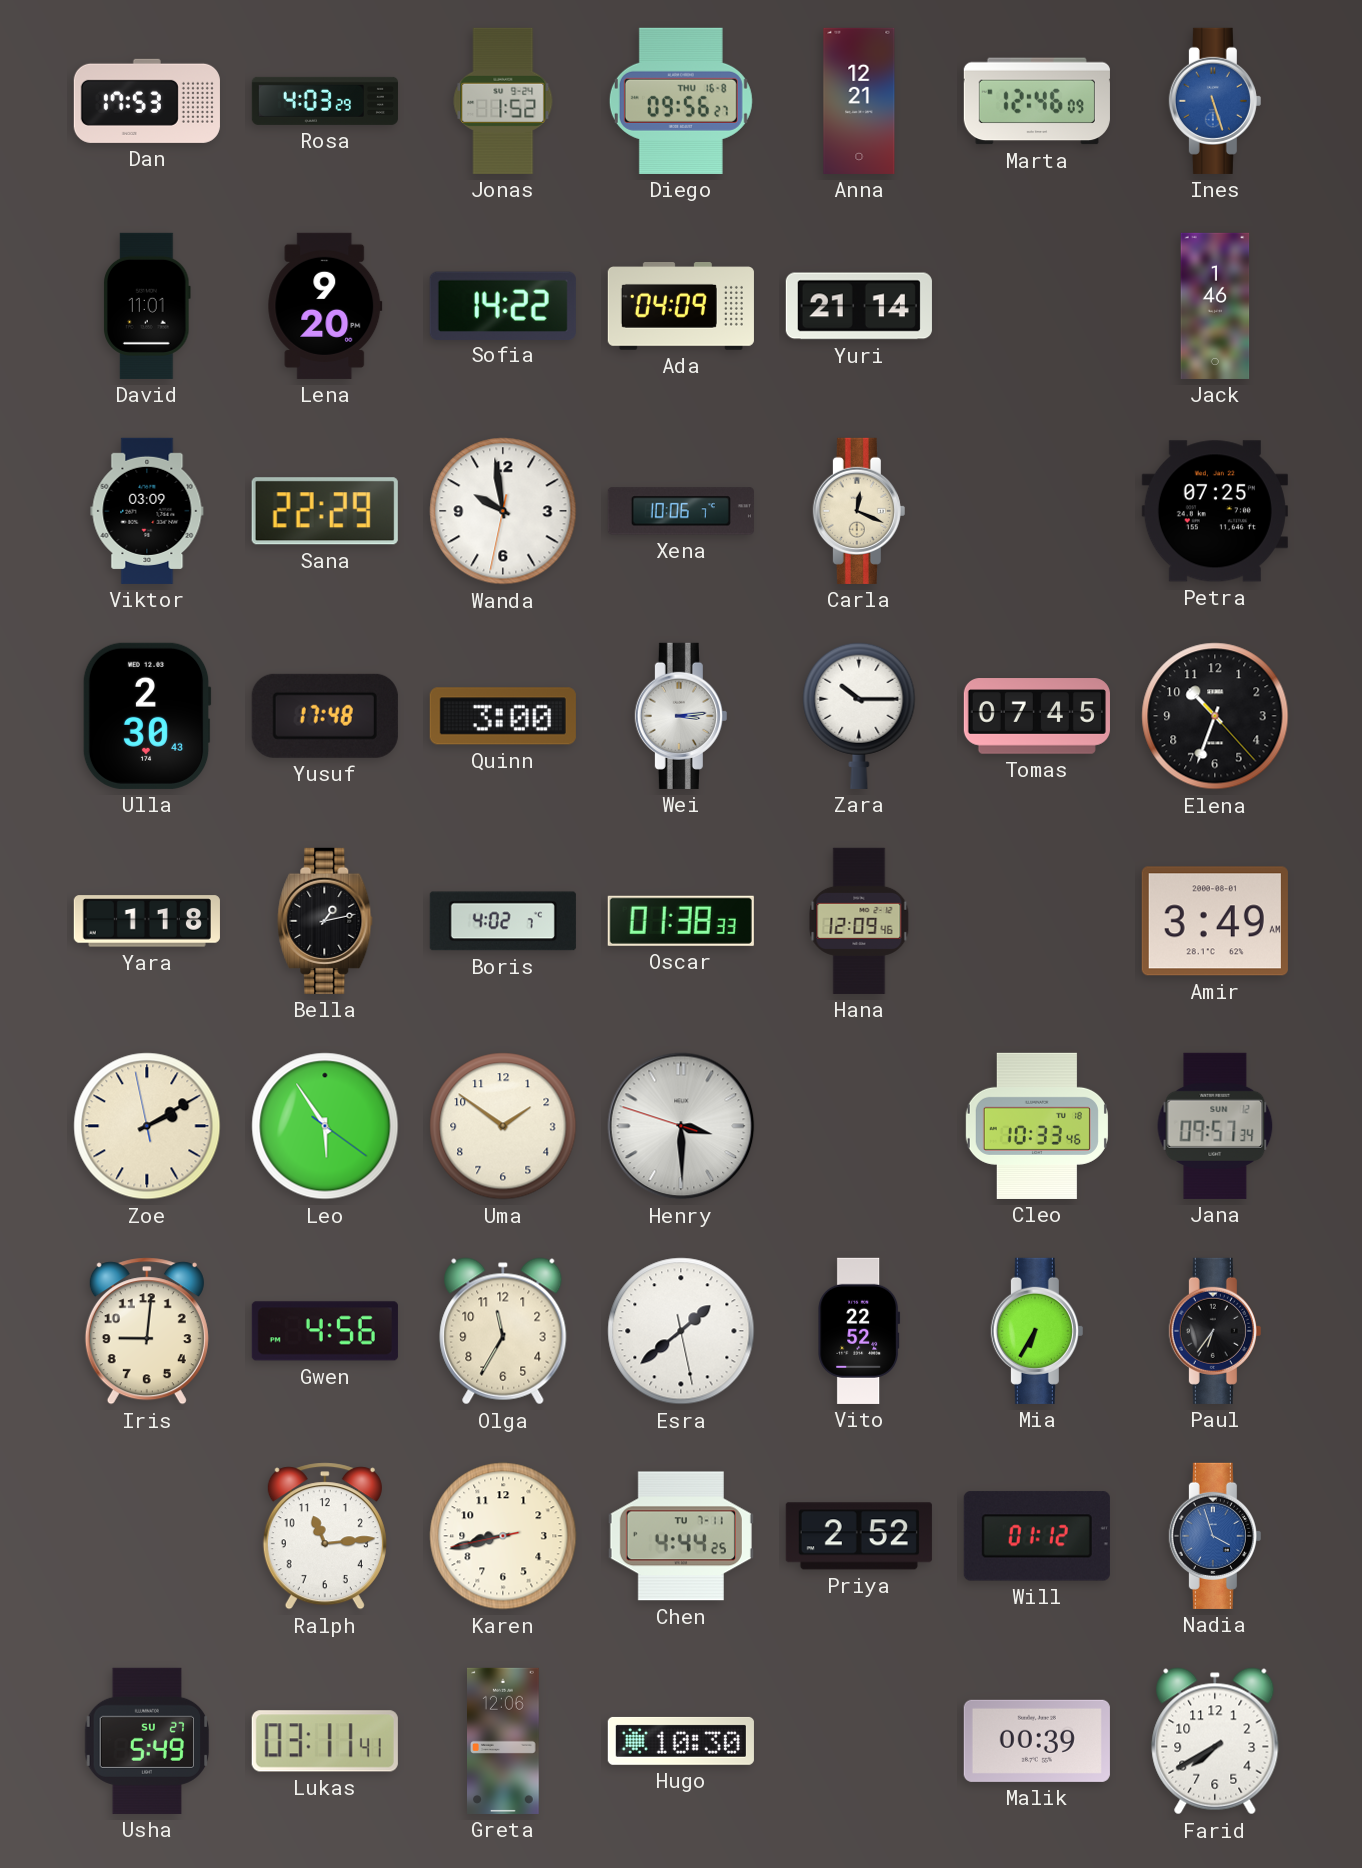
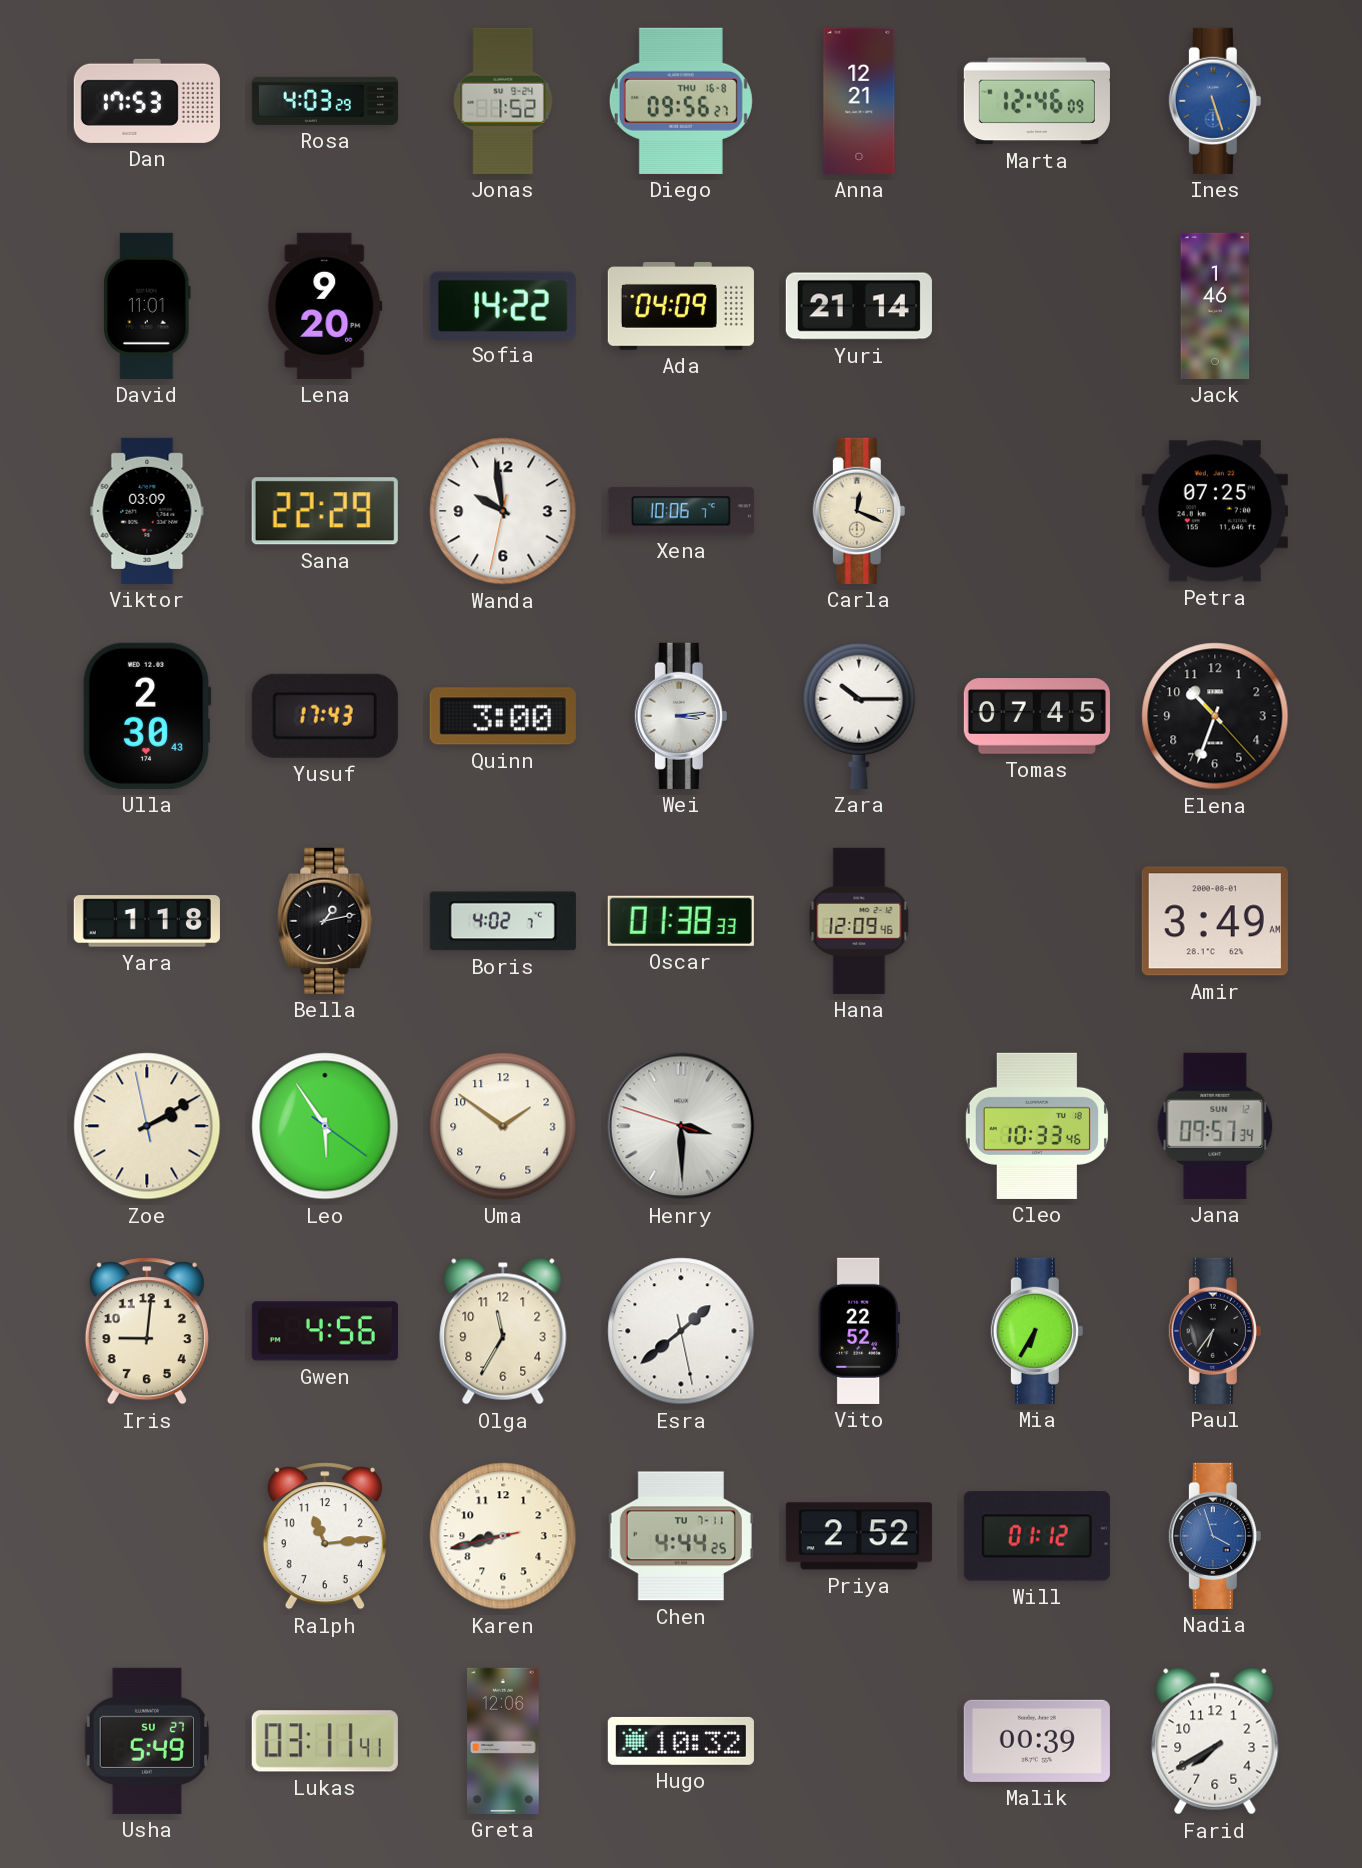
Yusuf: 17:48 -> 17:43
Hugo: 10:30 -> 10:32
